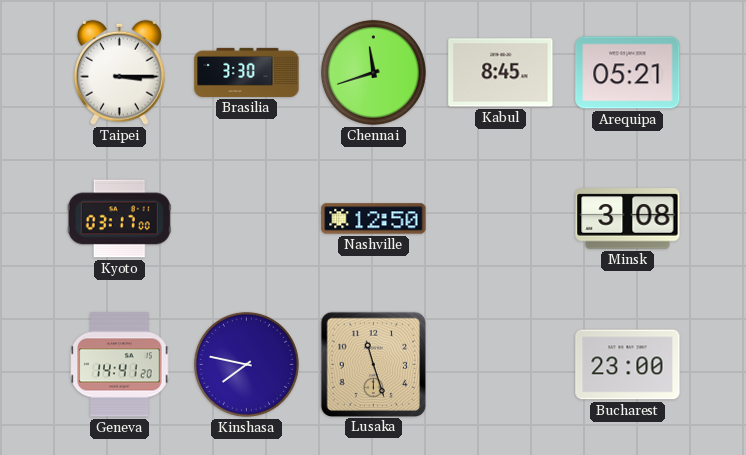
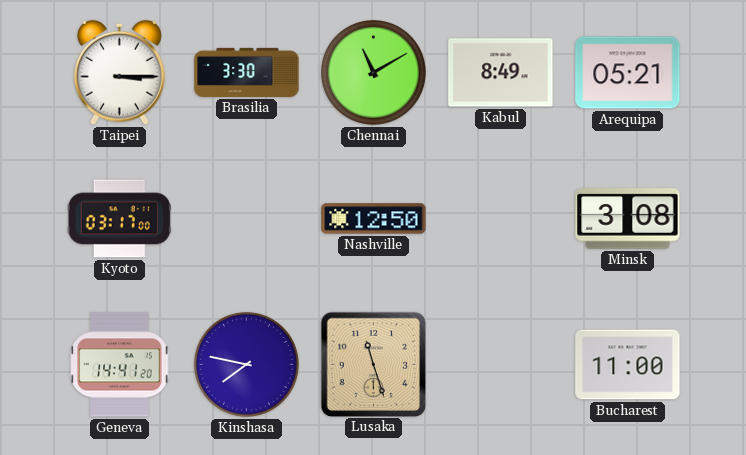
Chennai: 11:42 -> 11:10
Kabul: 8:45 -> 8:49
Bucharest: 23:00 -> 11:00
